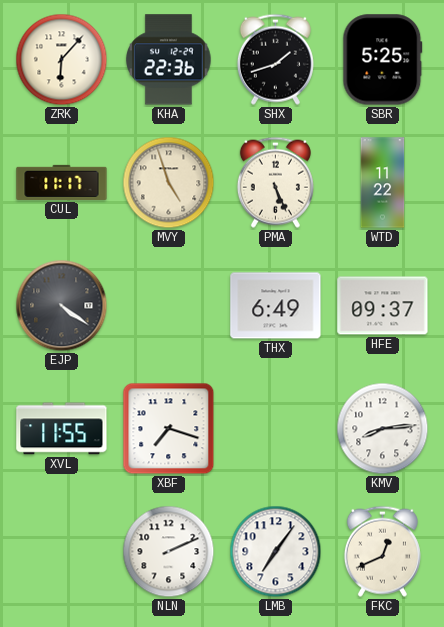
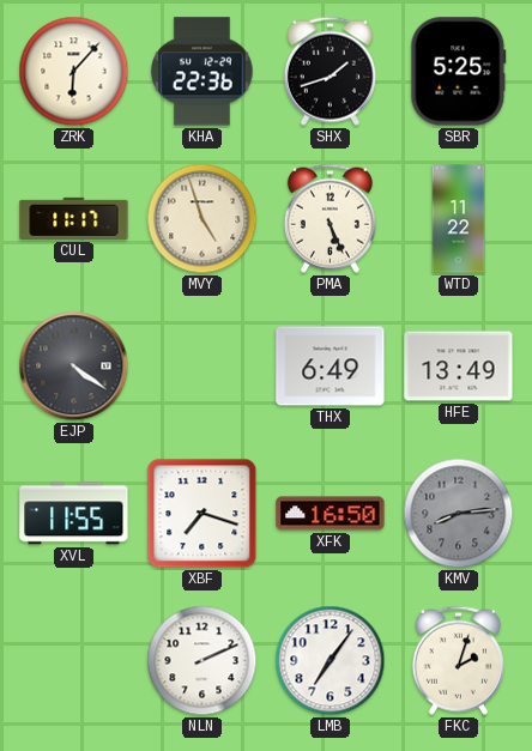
HFE: 09:37 -> 13:49
XFK: none -> 16:50
KMV dial: white -> grey
FKC: 12:41 -> 2:03
